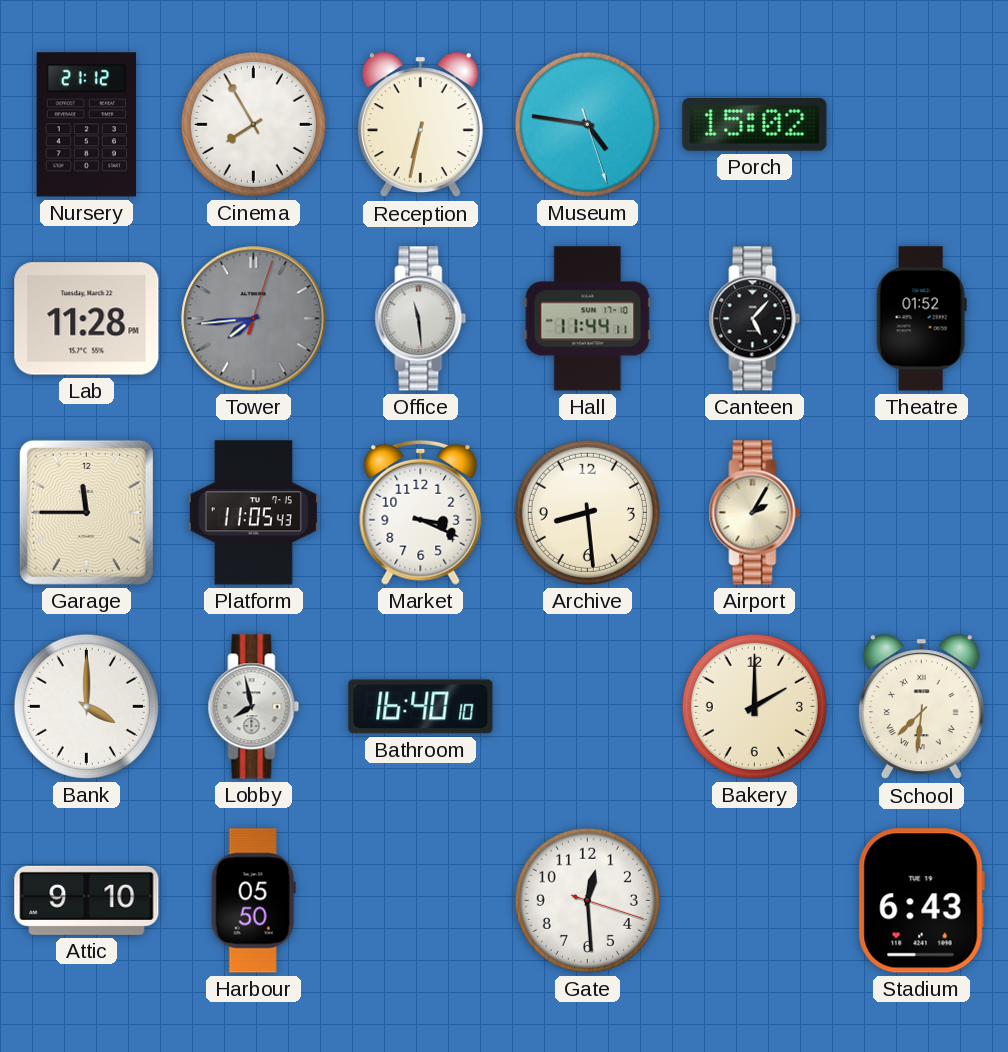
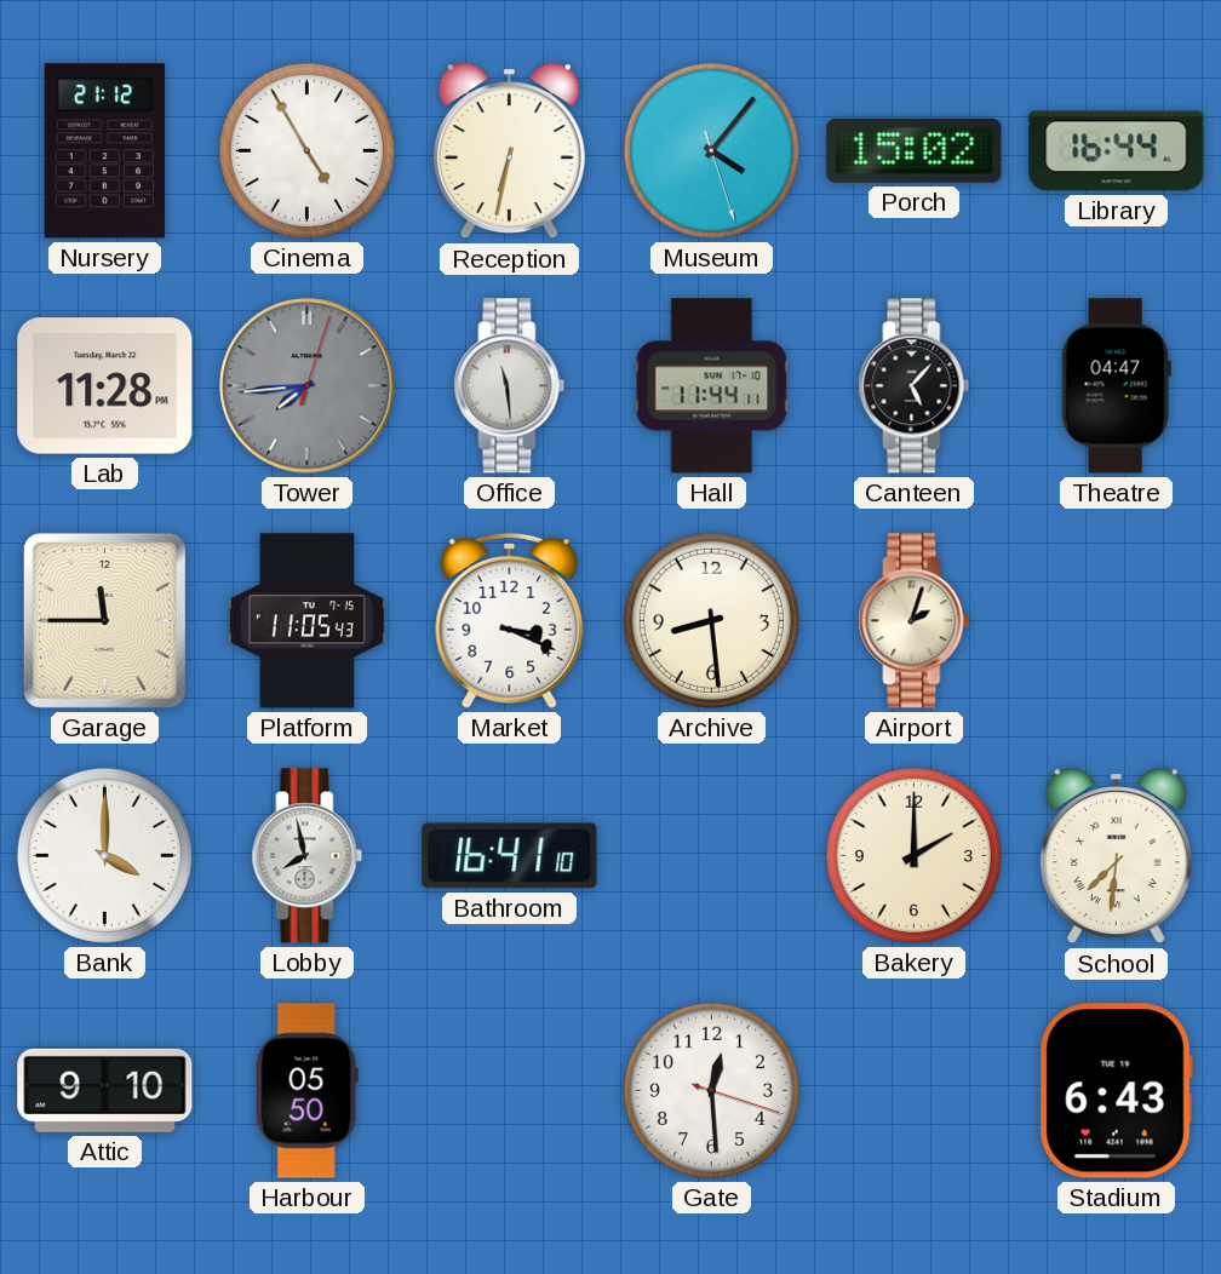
Cinema: 7:55 -> 4:55
Museum: 4:46 -> 4:06
Library: none -> 16:44
Theatre: 01:52 -> 04:47
Airport: 2:05 -> 2:03
Bathroom: 16:40 -> 16:41
